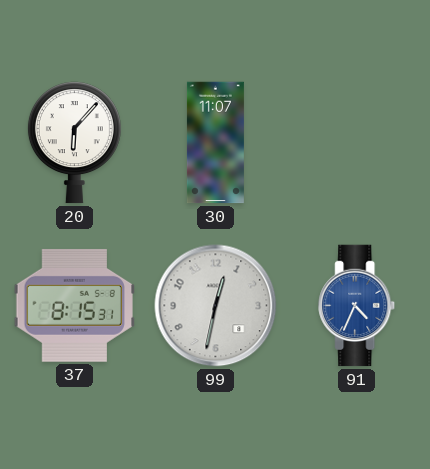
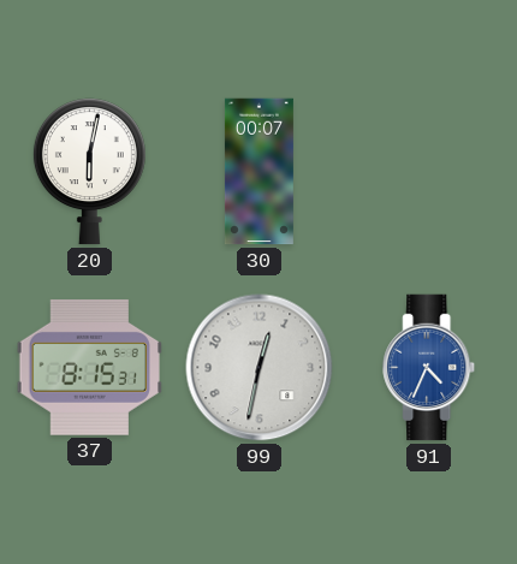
20: 6:07 -> 6:02
30: 11:07 -> 00:07
